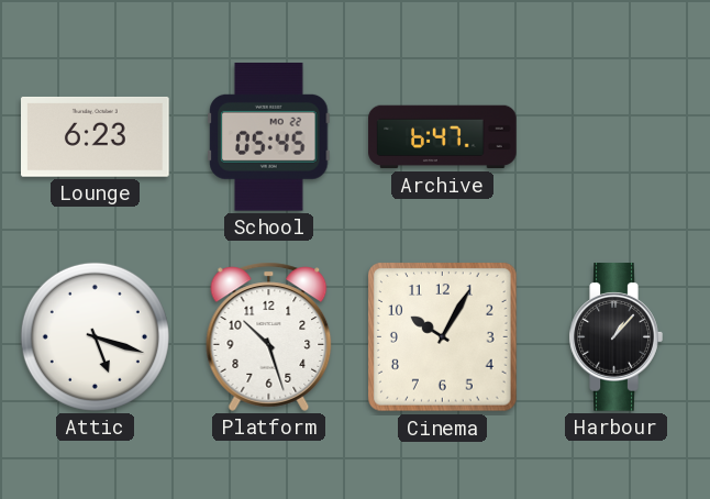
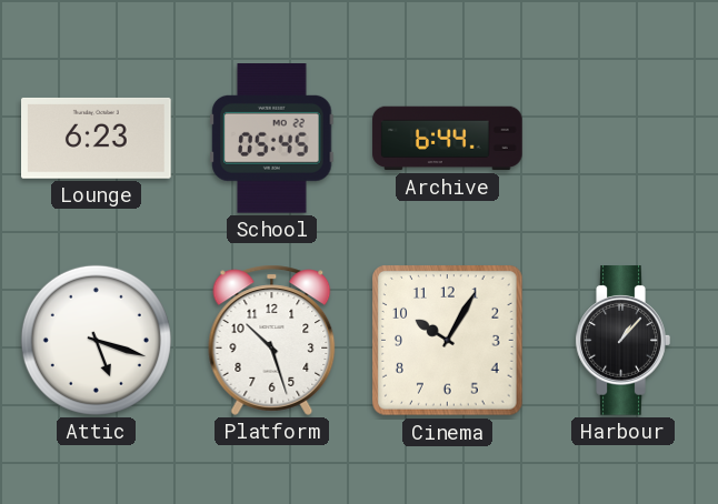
Archive: 6:47 -> 6:44
